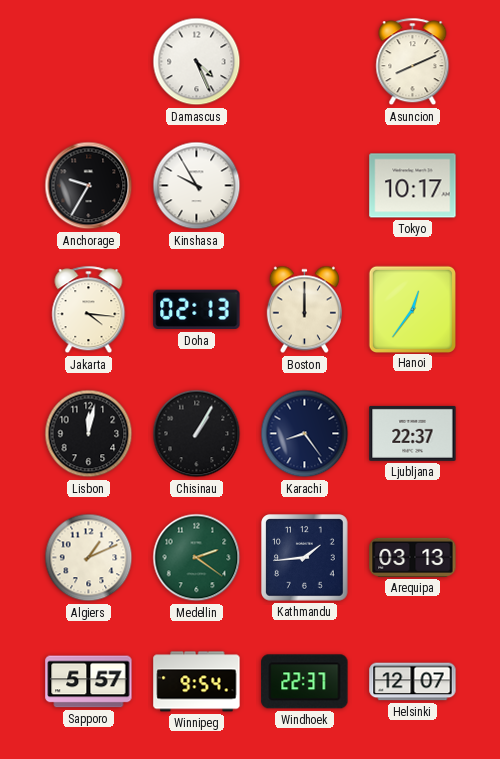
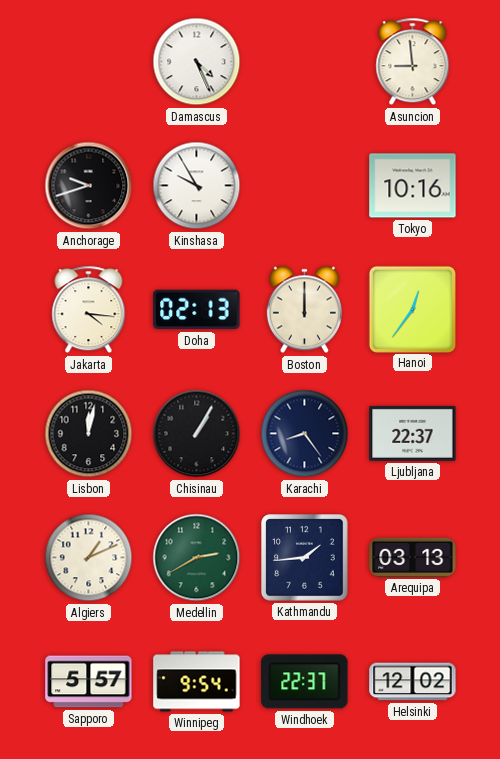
Asuncion: 8:11 -> 8:59
Anchorage: 9:35 -> 9:42
Tokyo: 10:17 -> 10:16
Medellin: 2:21 -> 2:40
Helsinki: 12:07 -> 12:02
